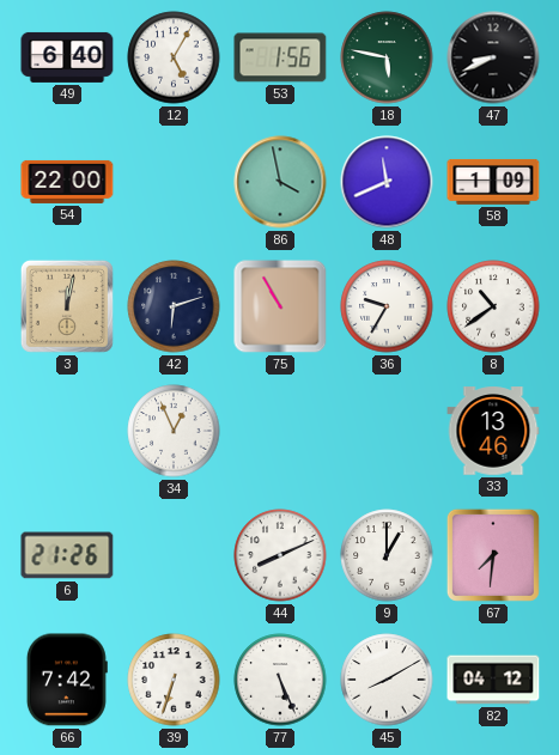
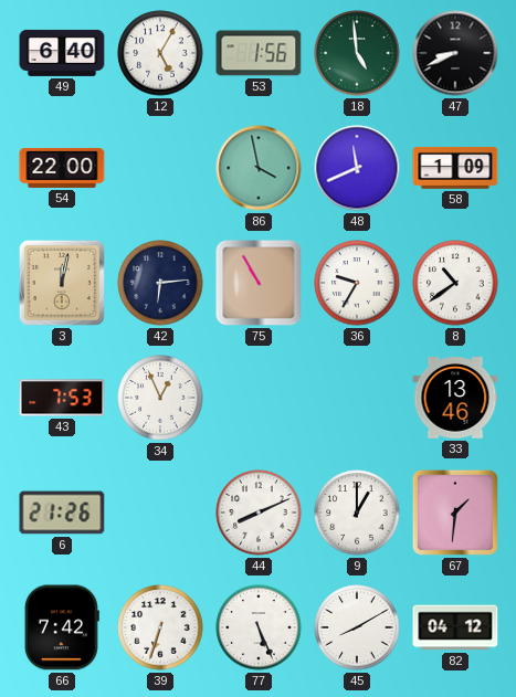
18: 5:47 -> 4:59
42: 6:12 -> 6:14
43: none -> 7:53
67: 7:31 -> 1:31
